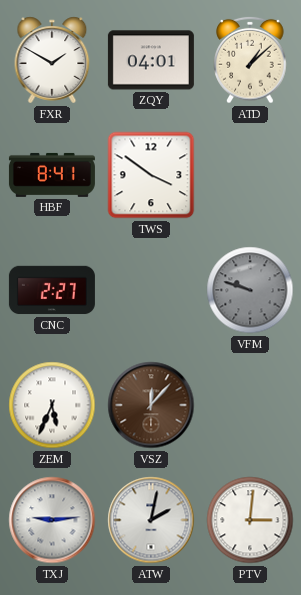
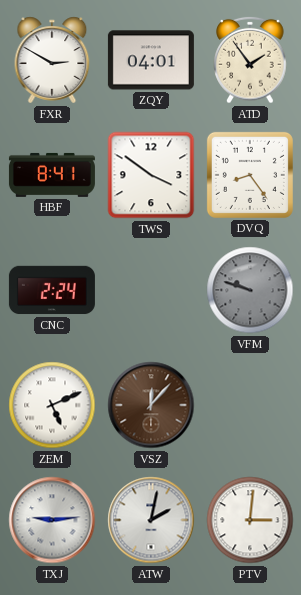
FXR: 1:50 -> 2:50
ATD: 1:08 -> 1:54
DVQ: none -> 8:24
CNC: 2:27 -> 2:24
ZEM: 5:34 -> 5:11
